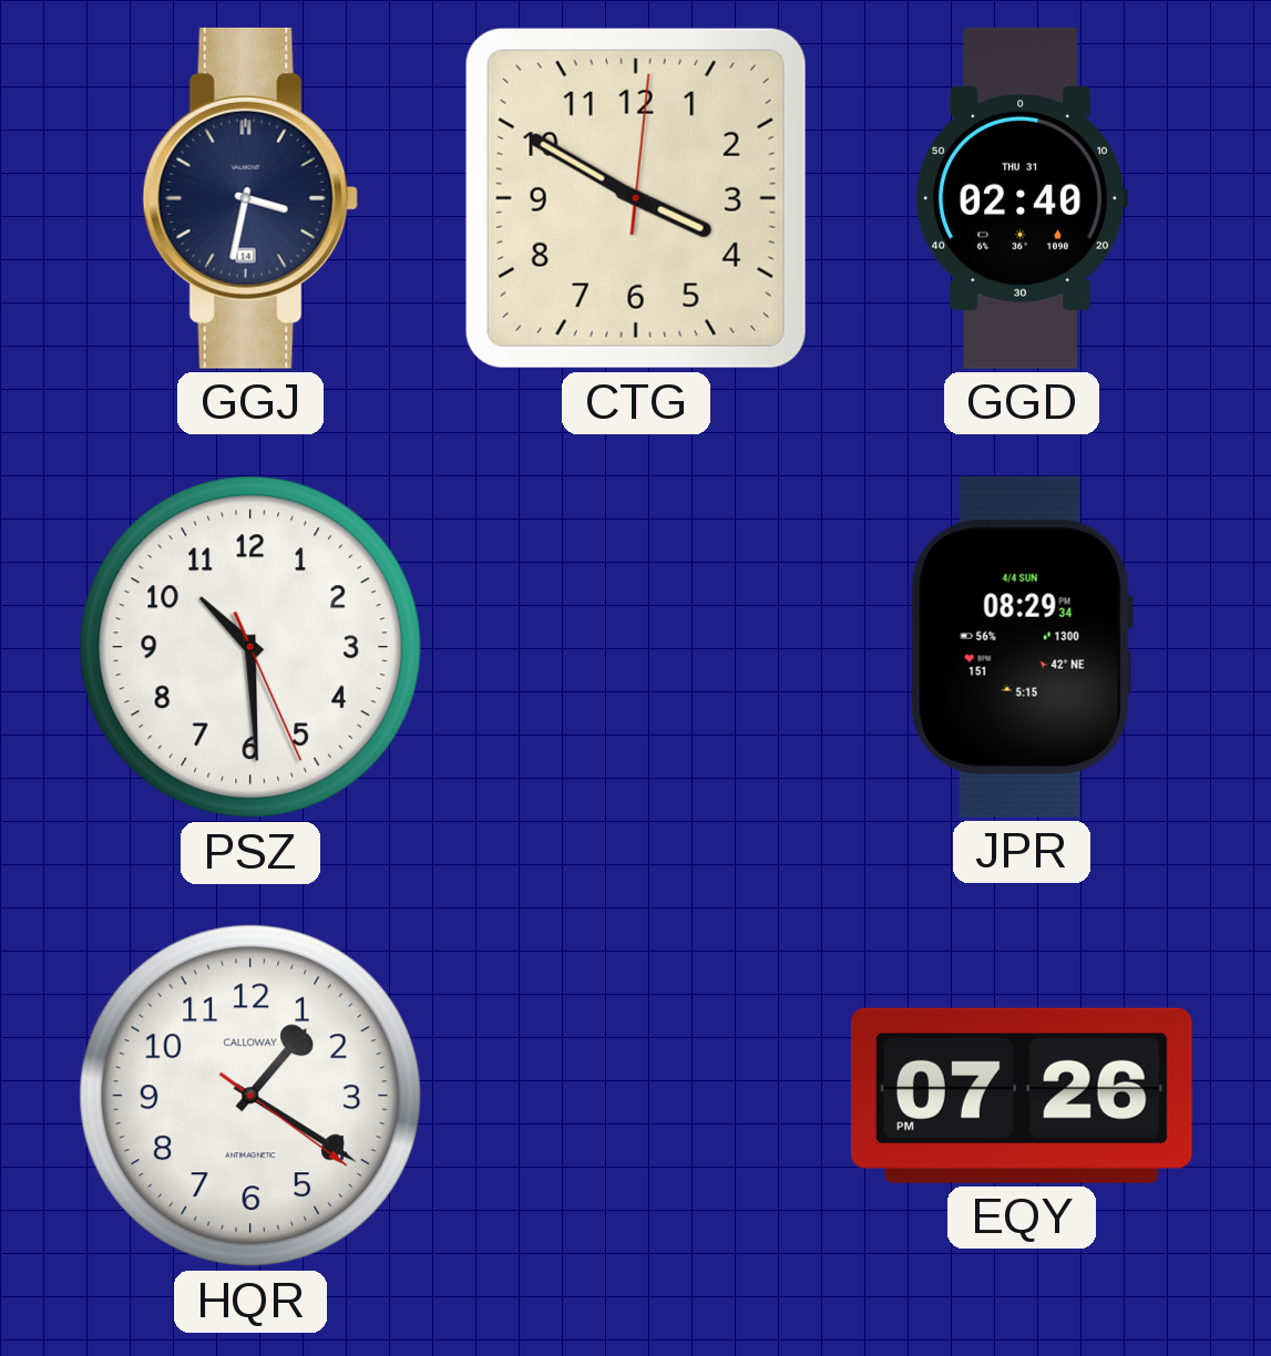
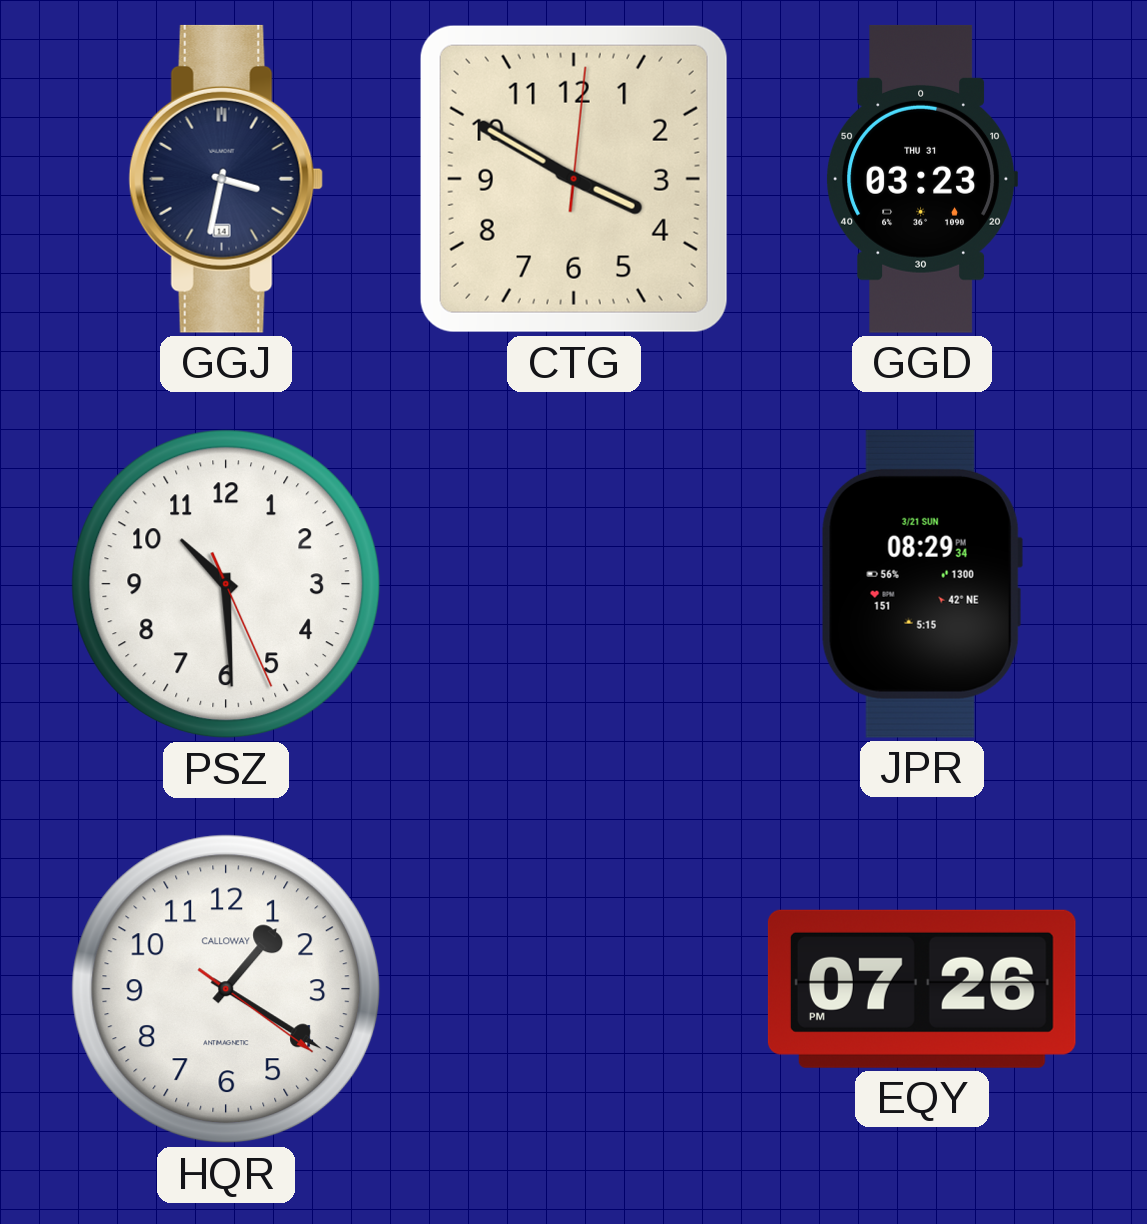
GGD: 02:40 -> 03:23
JPR date: 4/4 SUN -> 3/21 SUN
